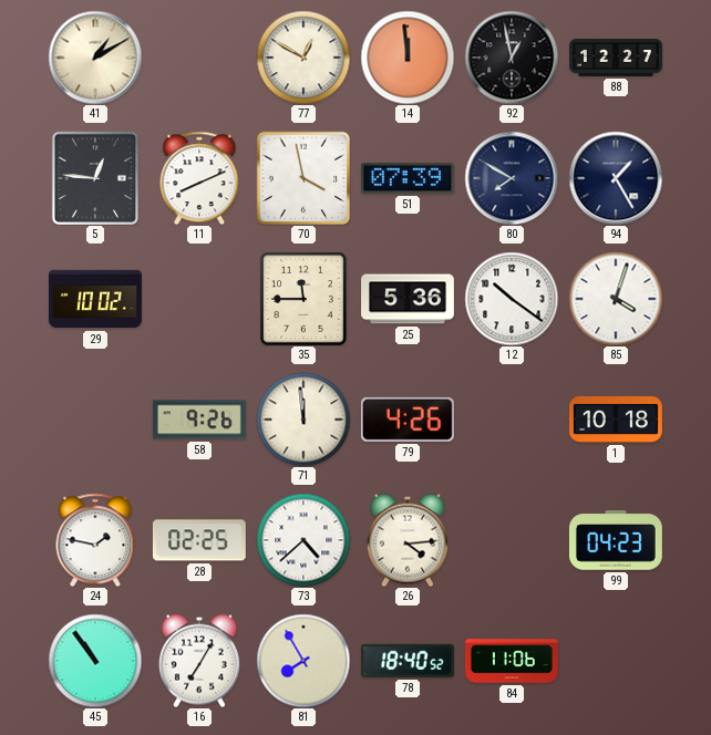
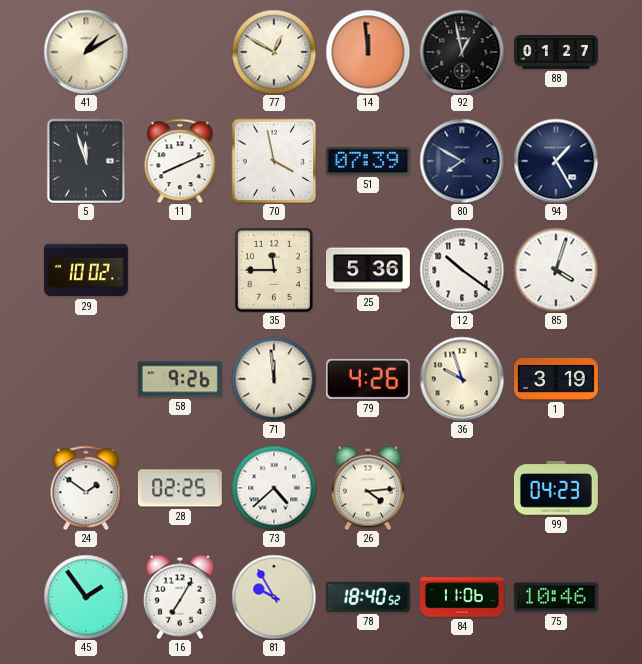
88: 12:27 -> 01:27
5: 12:46 -> 11:57
36: none -> 9:57
1: 10:18 -> 3:19
24: 1:47 -> 1:51
45: 10:54 -> 1:54
81: 7:55 -> 9:55
75: none -> 10:46
